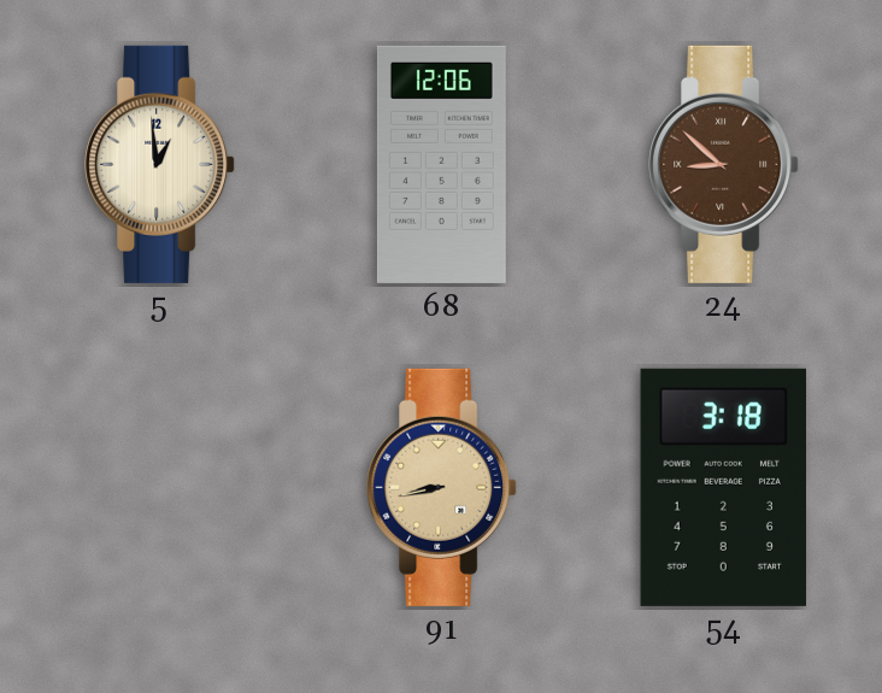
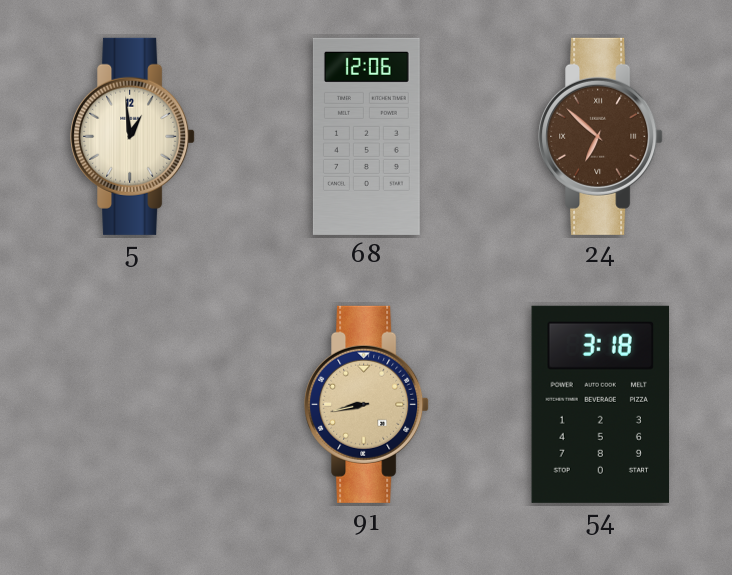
24: 8:52 -> 6:52
